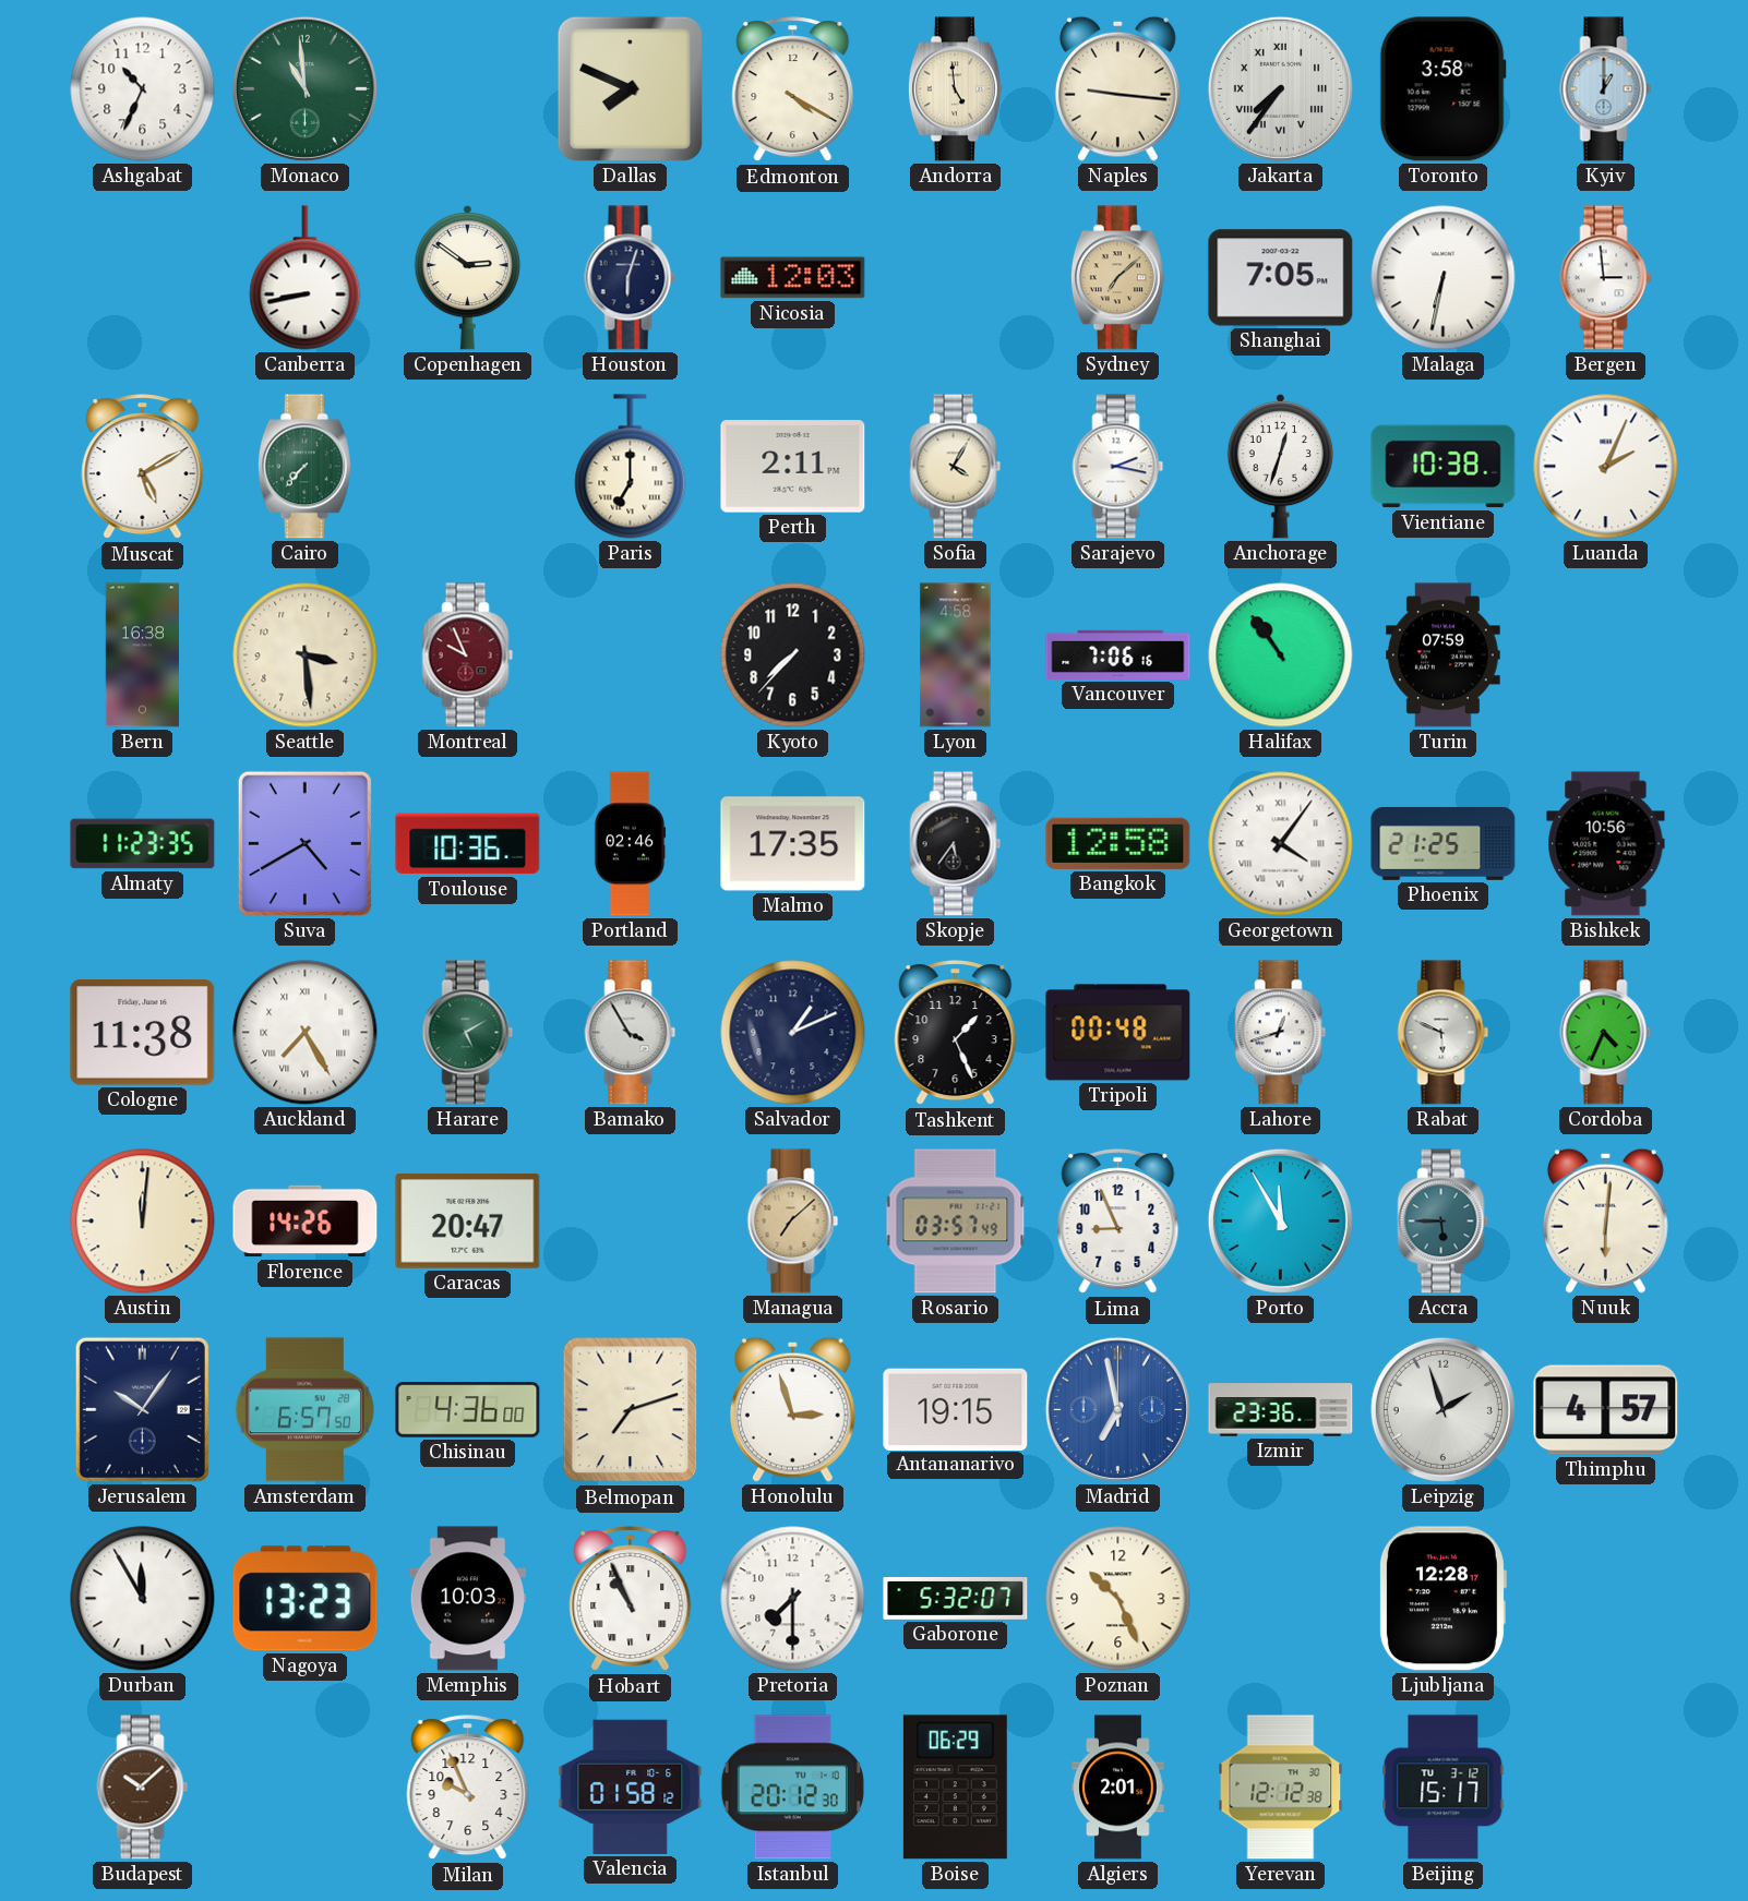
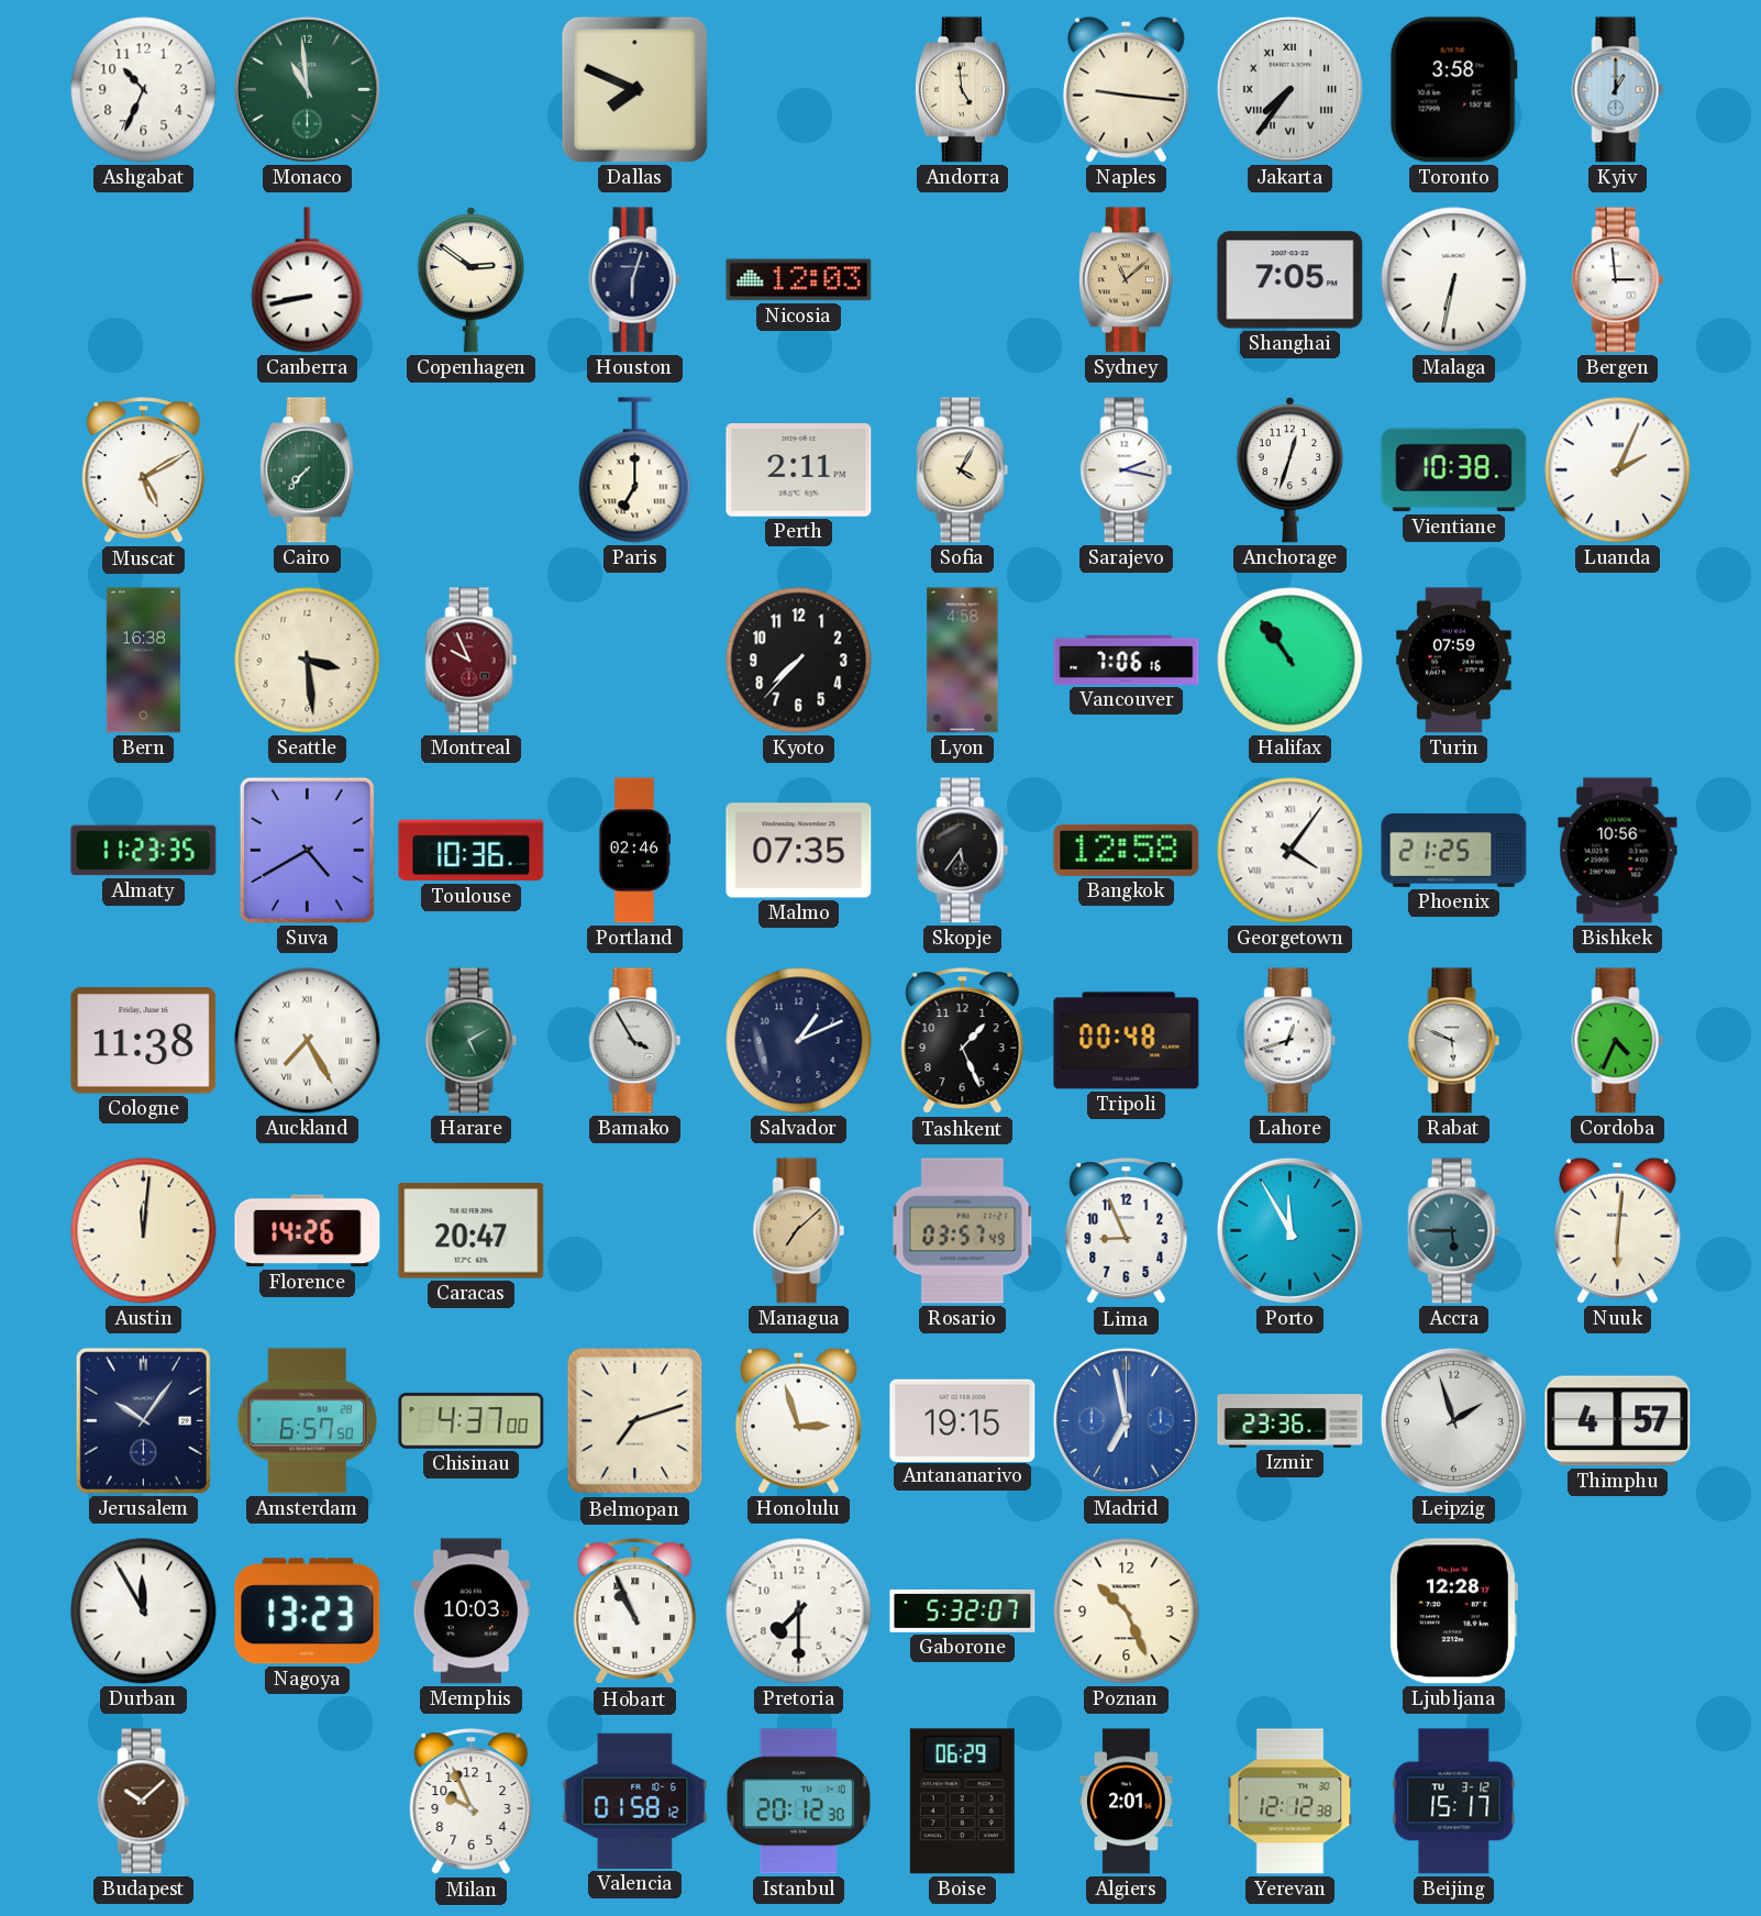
Edmonton: 4:20 -> none
Sydney: 7:08 -> 11:08
Malmo: 17:35 -> 07:35
Chisinau: 4:36 -> 4:37
